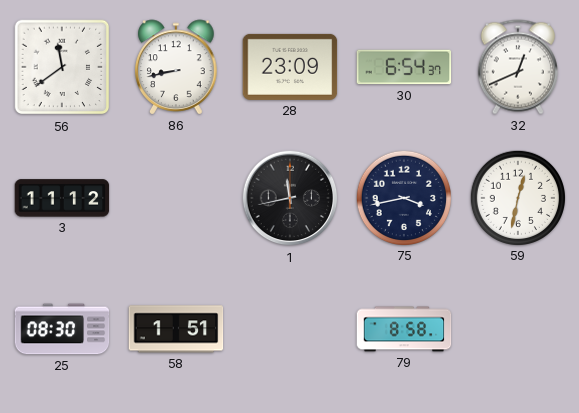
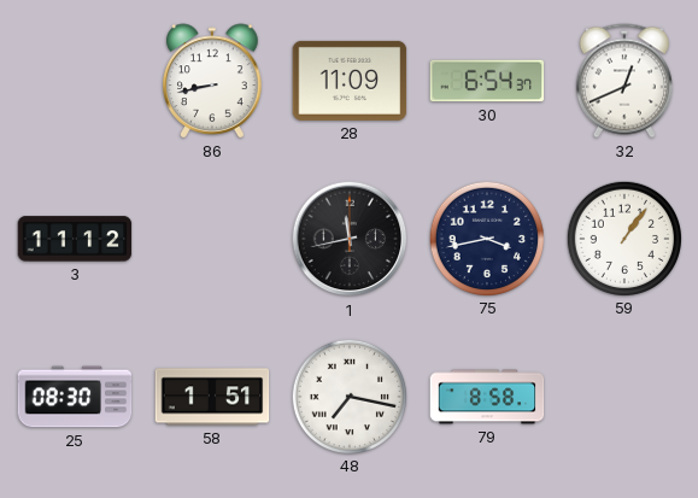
56: 11:39 -> none
28: 23:09 -> 11:09
59: 12:32 -> 1:06
48: none -> 7:17
